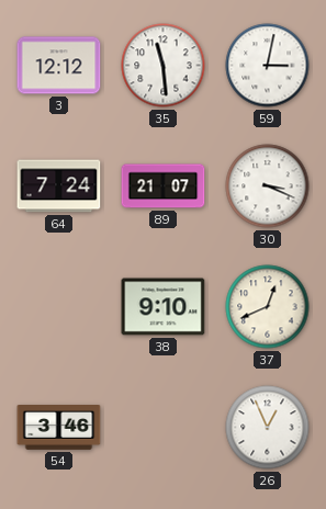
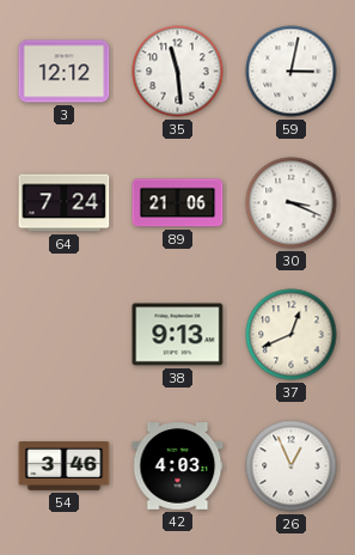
89: 21:07 -> 21:06
38: 9:10 -> 9:13
42: none -> 4:03
